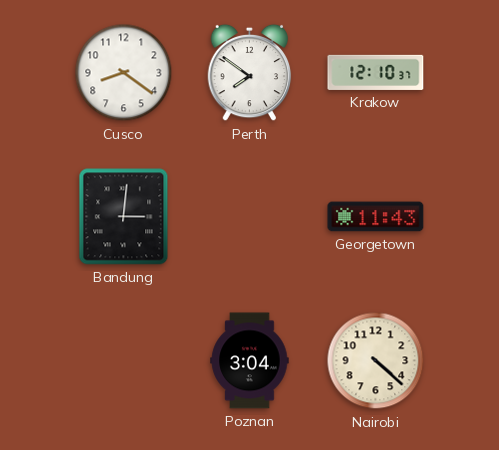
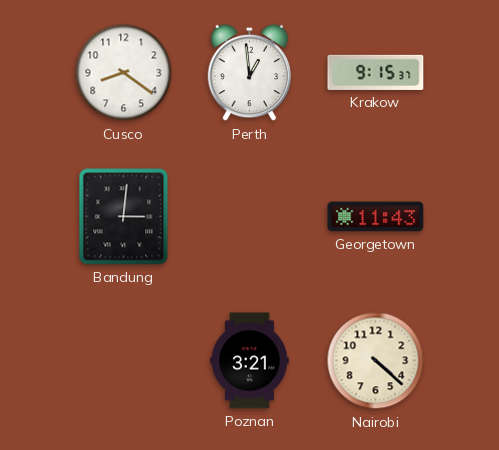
Perth: 7:51 -> 12:59
Krakow: 12:10 -> 9:15
Poznan: 3:04 -> 3:21
